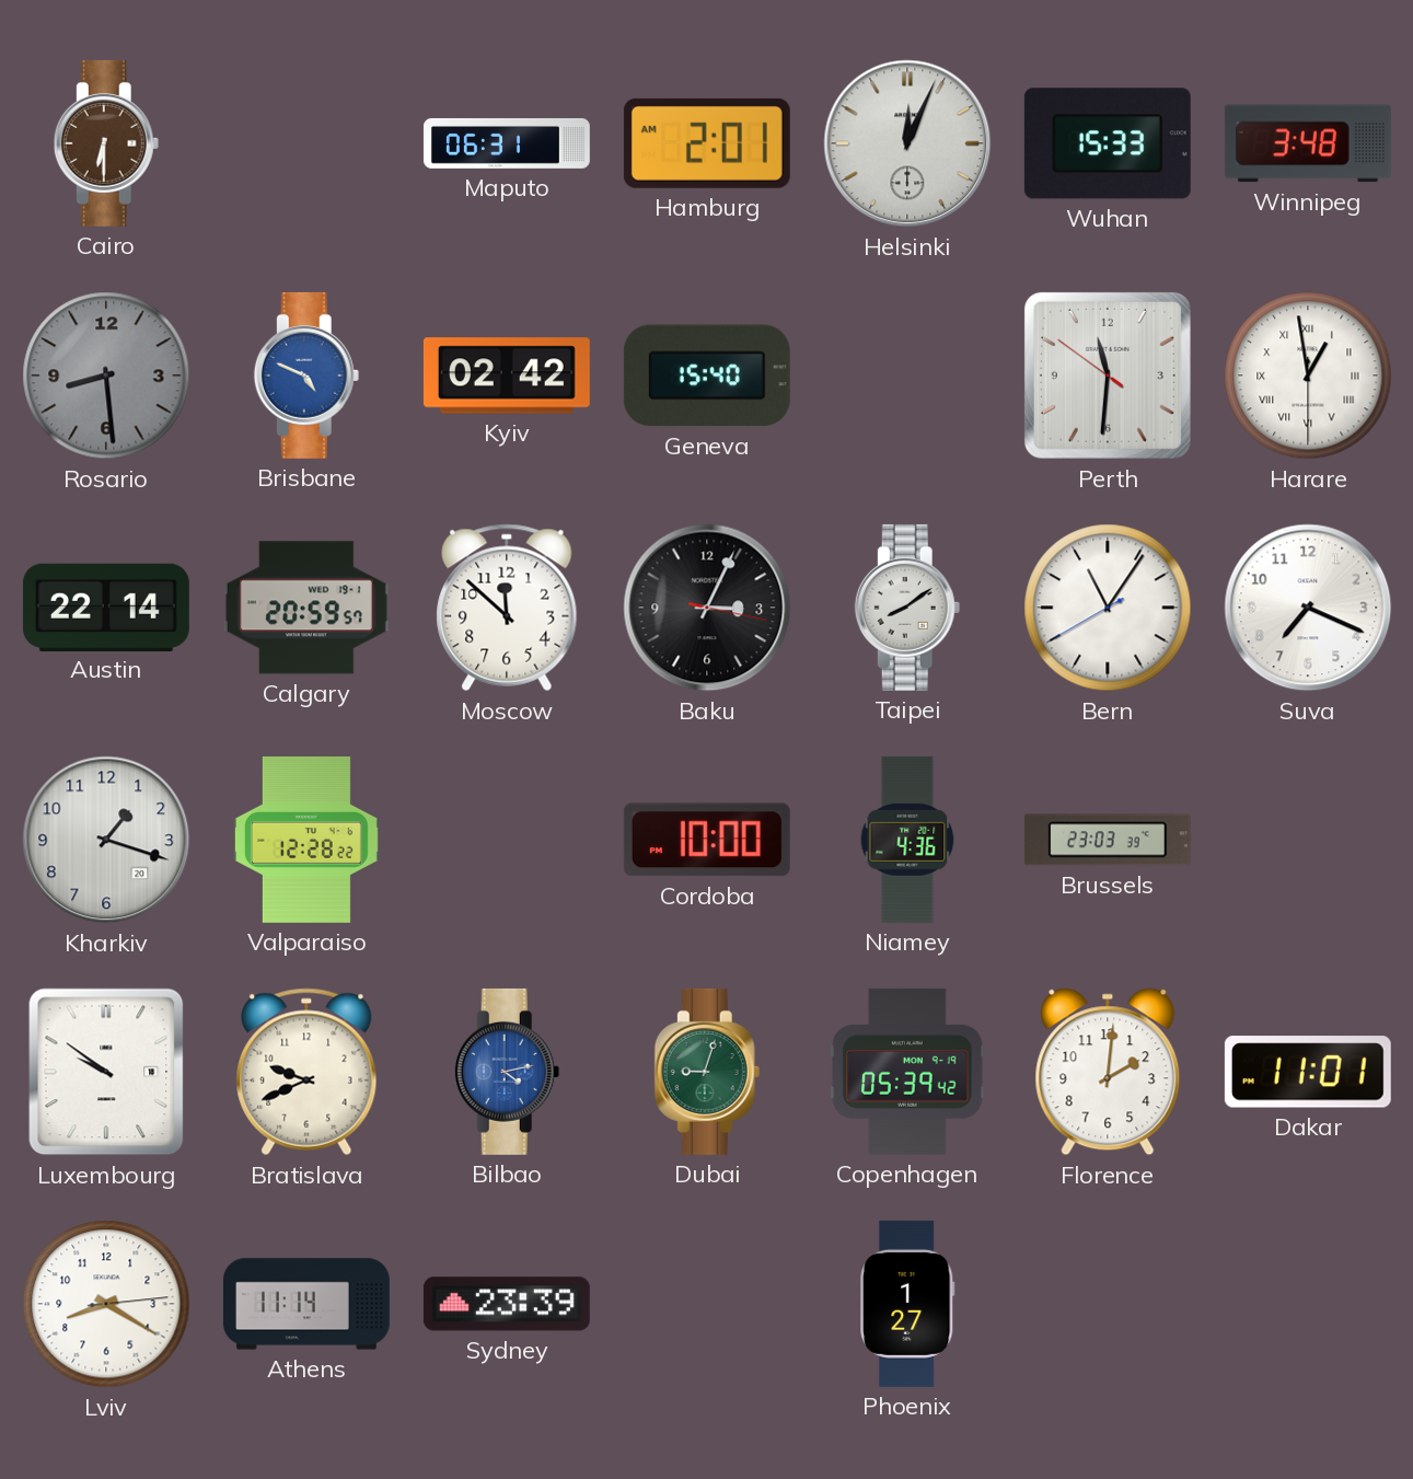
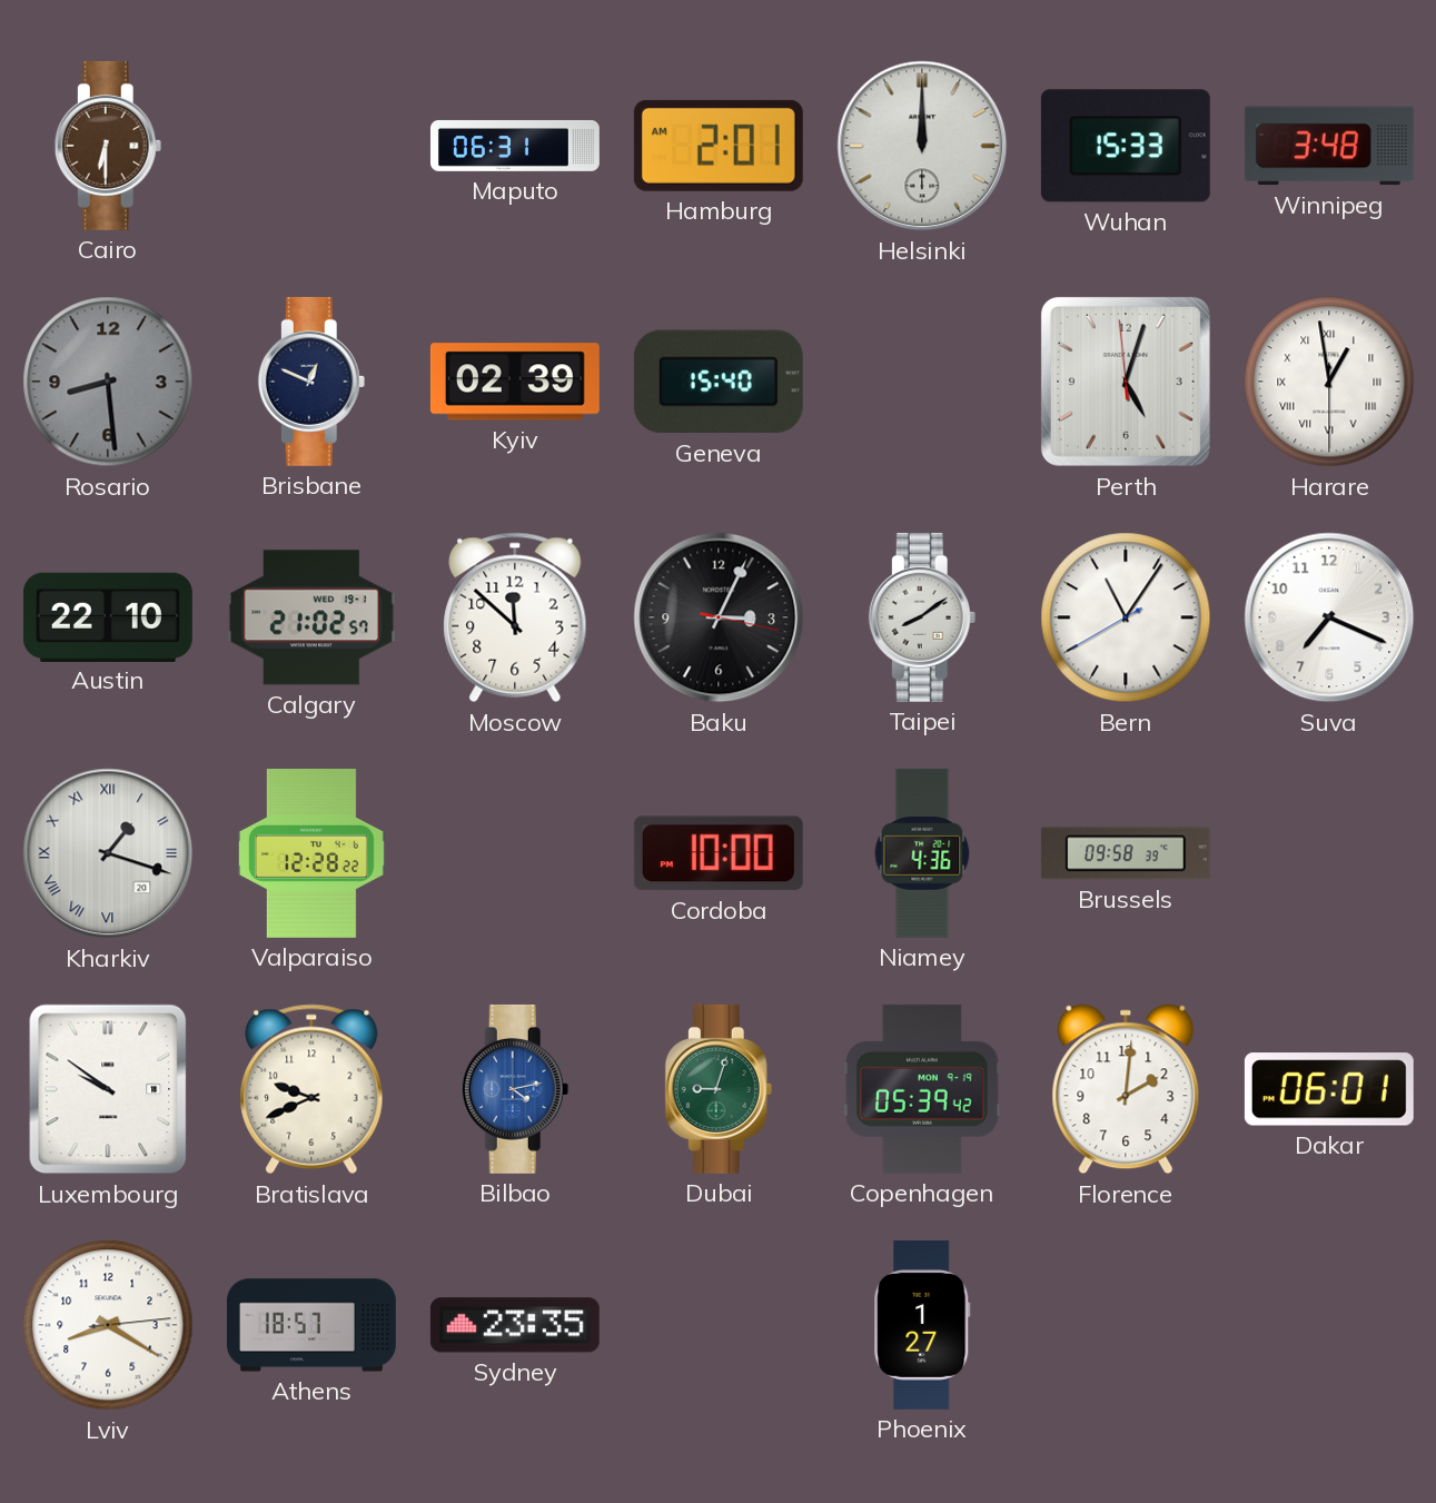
Helsinki: 12:04 -> 12:00
Brisbane: 4:49 -> 12:49
Brisbane dial: blue -> navy
Kyiv: 02:42 -> 02:39
Perth: 11:30 -> 5:02
Austin: 22:14 -> 22:10
Calgary: 20:59 -> 21:02
Kharkiv numerals: Arabic -> Roman
Brussels: 23:03 -> 09:58
Dakar: 11:01 -> 06:01
Athens: 11:14 -> 18:57
Sydney: 23:39 -> 23:35
